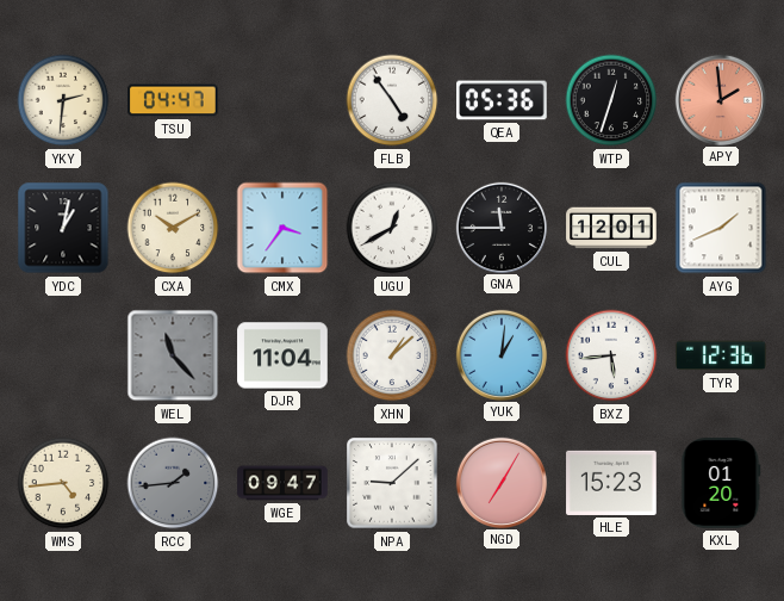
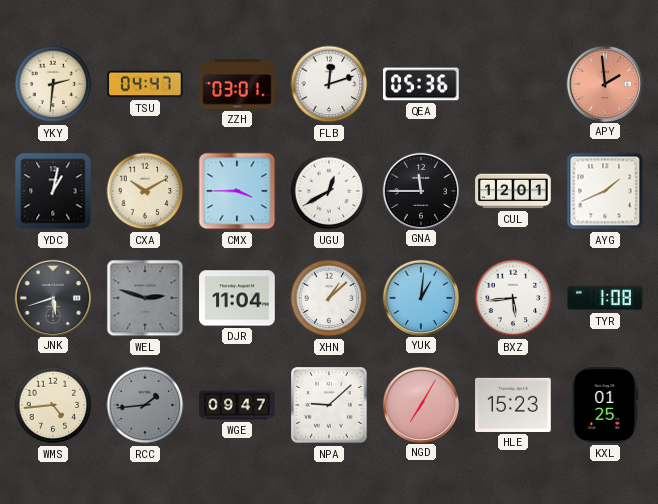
ZZH: none -> 03:01
FLB: 4:54 -> 12:12
WTP: 12:33 -> none
CMX: 3:36 -> 3:45
JNK: none -> 5:42
WEL: 11:23 -> 2:48
TYR: 12:36 -> 1:08
KXL: 01:20 -> 01:25
